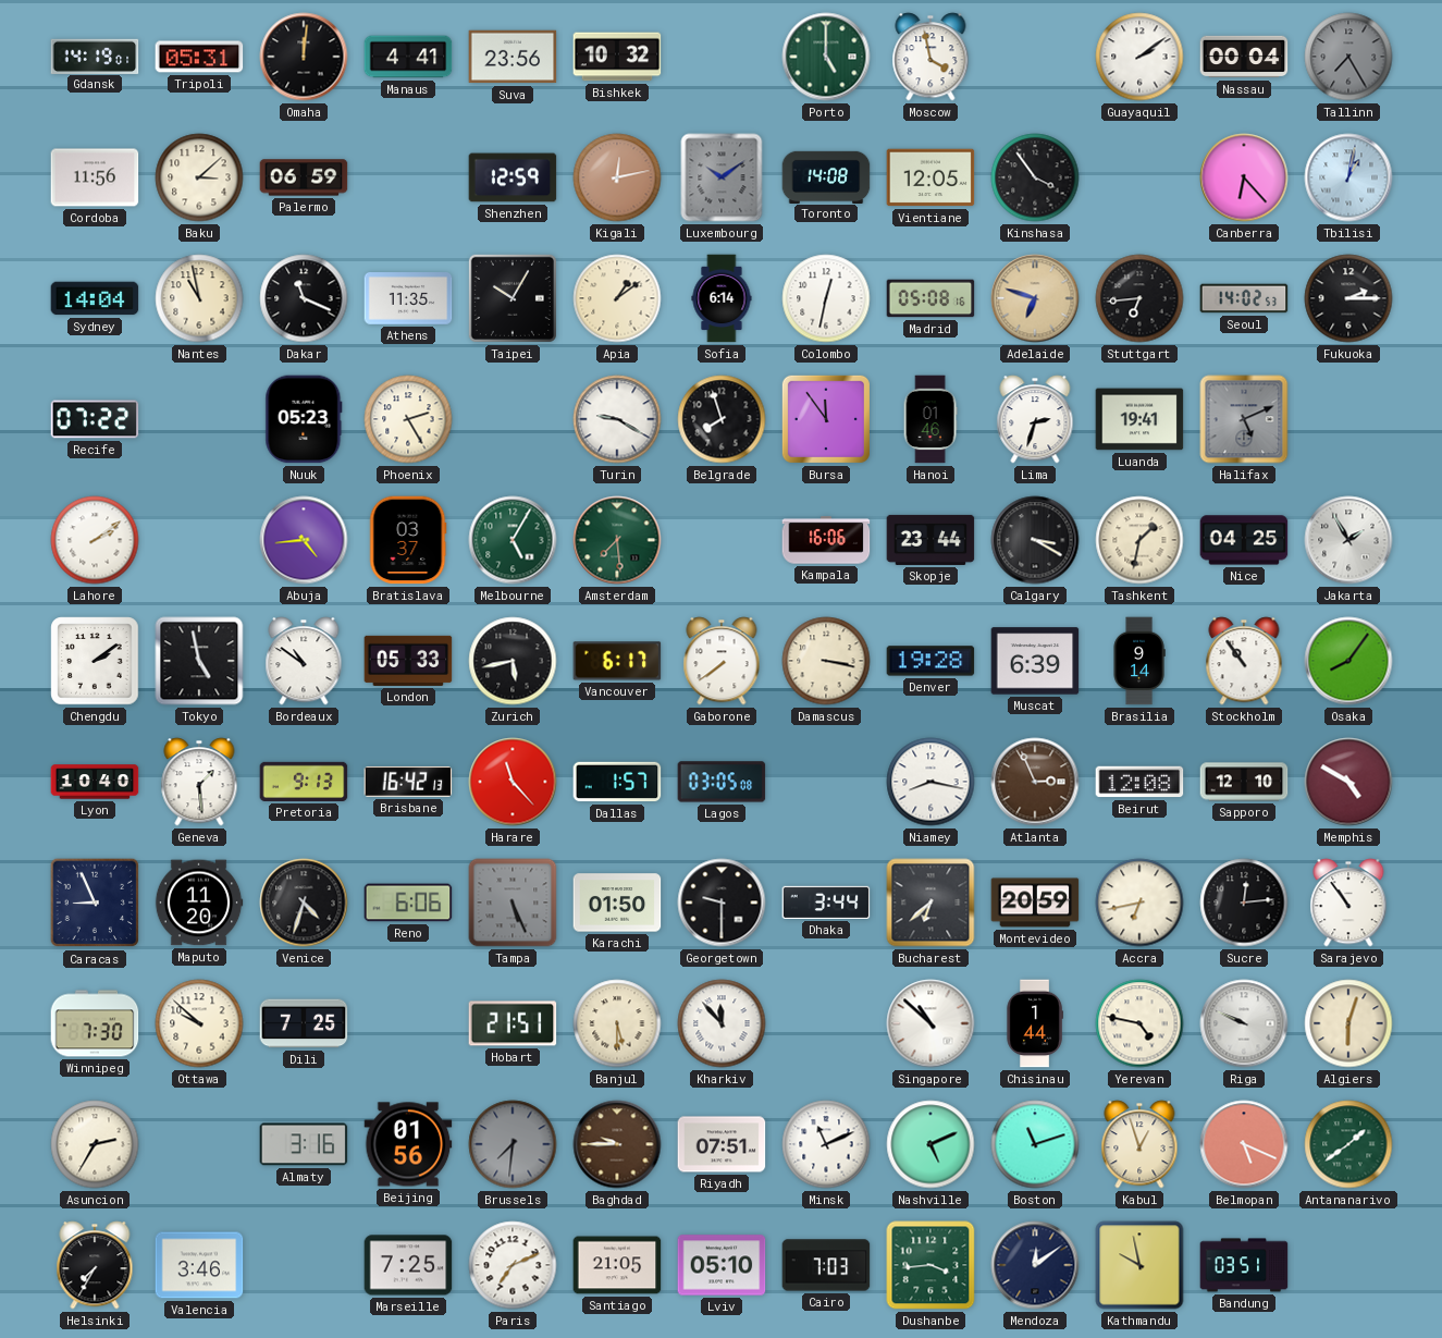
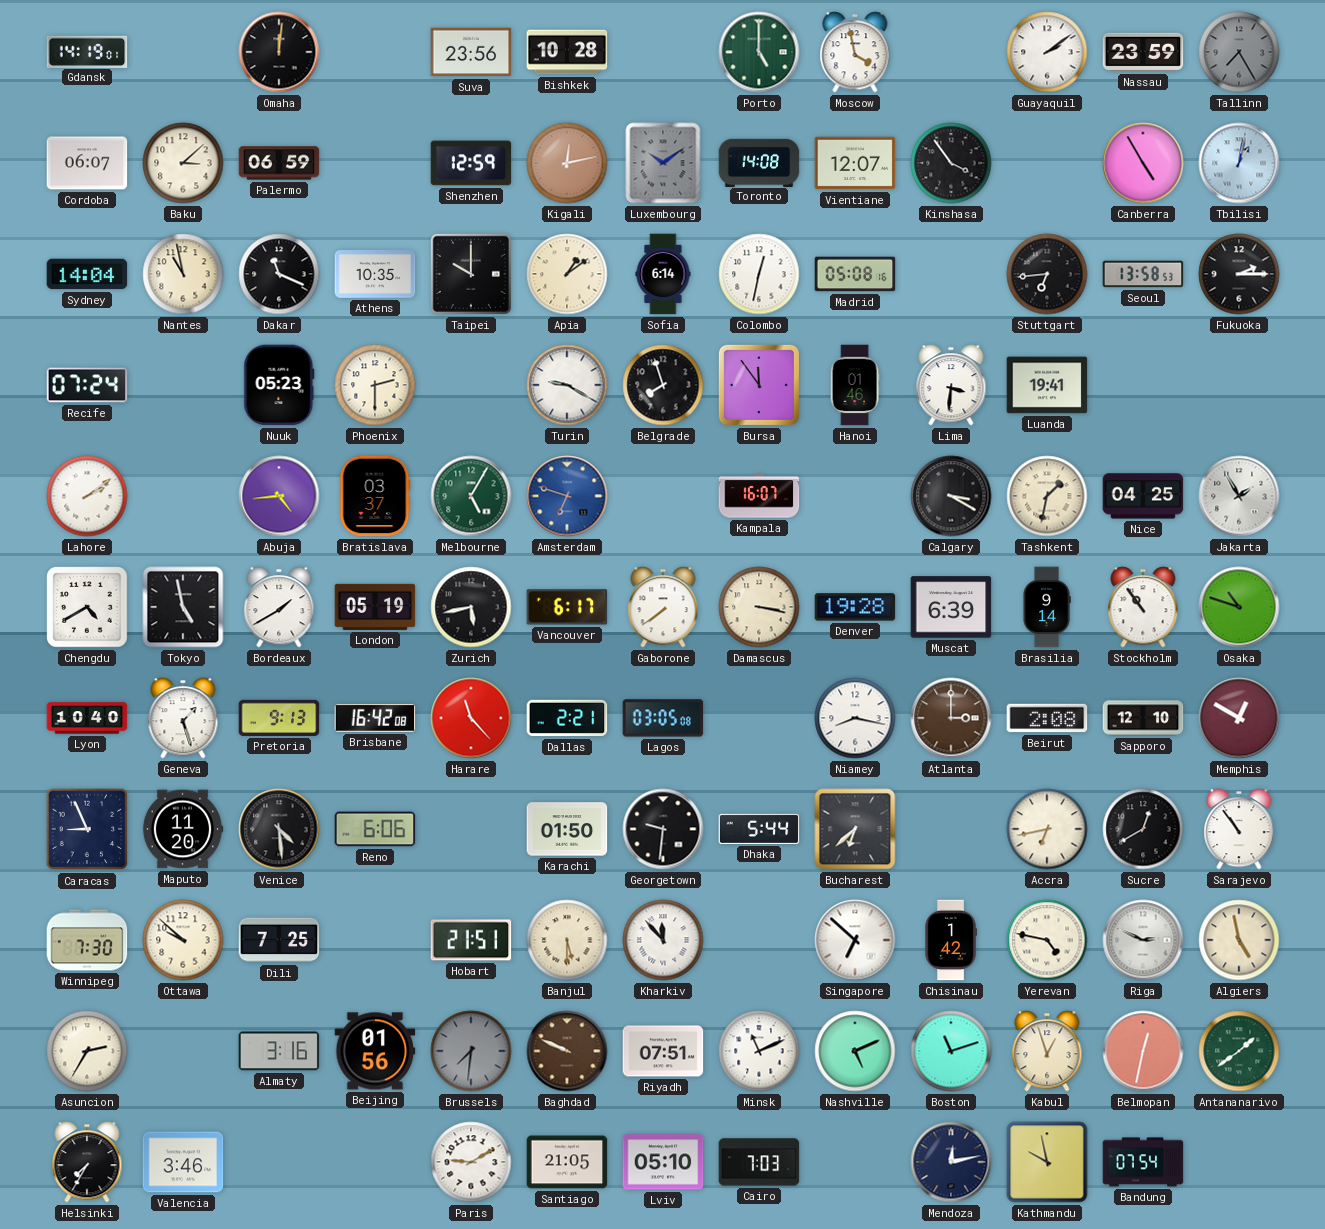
Tripoli: 05:31 -> none
Manaus: 4:41 -> none
Bishkek: 10:32 -> 10:28
Nassau: 00:04 -> 23:59
Cordoba: 11:56 -> 06:07
Vientiane: 12:05 -> 12:07
Canberra: 6:23 -> 4:55
Athens: 11:35 -> 10:35
Taipei: 10:05 -> 10:00
Adelaide: 6:48 -> none
Seoul: 14:02 -> 13:58
Recife: 07:22 -> 07:24
Phoenix: 2:25 -> 2:30
Lima: 2:33 -> 3:31
Halifax: 5:11 -> none
Amsterdam: 7:29 -> 6:48
Amsterdam dial: green -> blue
Kampala: 16:06 -> 16:07
Skopje: 23:44 -> none
Chengdu: 2:09 -> 4:40
Bordeaux: 10:51 -> 1:40
London: 05:33 -> 05:19
Osaka: 8:06 -> 10:48
Geneva: 1:29 -> 1:27
Brisbane: 16:42:13 -> 16:42:08
Dallas: 1:57 -> 2:21
Atlanta: 2:56 -> 3:00
Beirut: 12:08 -> 2:08
Memphis: 4:50 -> 12:50
Venice: 4:33 -> 4:29
Tampa: 5:26 -> none
Georgetown: 9:30 -> 9:31
Dhaka: 3:44 -> 5:44
Montevideo: 20:59 -> none
Sucre: 12:14 -> 12:40
Singapore: 10:52 -> 6:52
Chisinau: 1:44 -> 1:42
Riga: 9:49 -> 2:49
Algiers: 6:03 -> 4:58
Baghdad: 9:45 -> 9:49
Belmopan: 5:19 -> 12:32
Marseille: 7:25 -> none
Paris: 7:11 -> 9:10
Dushanbe: 3:44 -> none
Mendoza: 12:09 -> 12:13
Bandung: 03:51 -> 07:54
